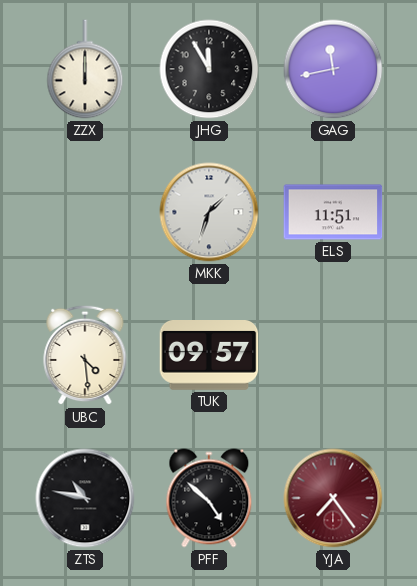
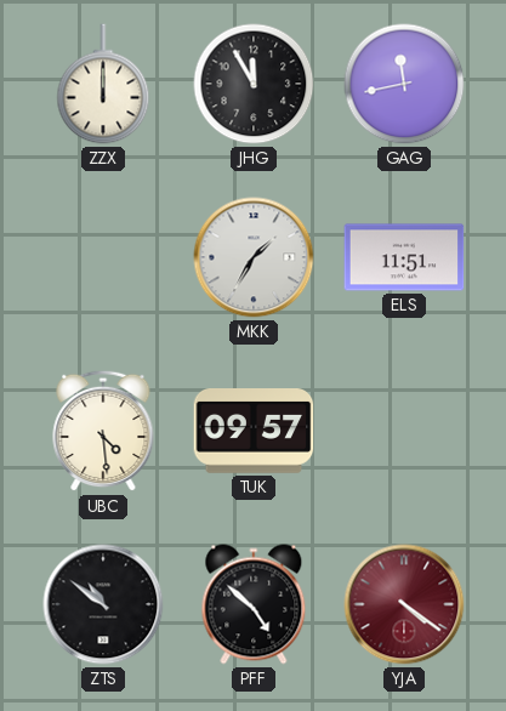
MKK: 1:33 -> 1:35
ZTS: 10:47 -> 10:51
YJA: 7:24 -> 4:21
